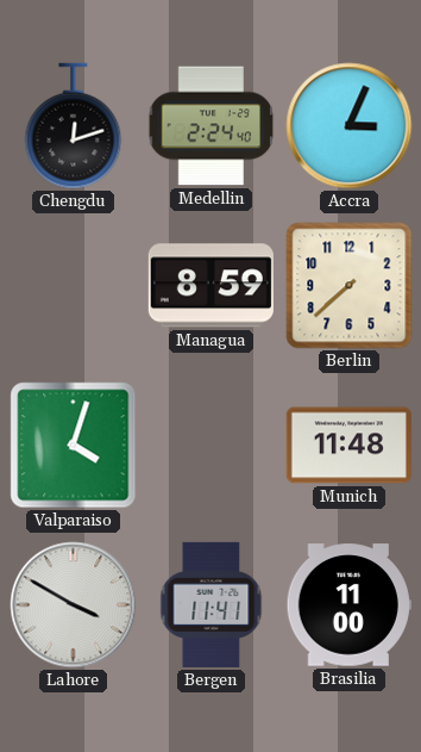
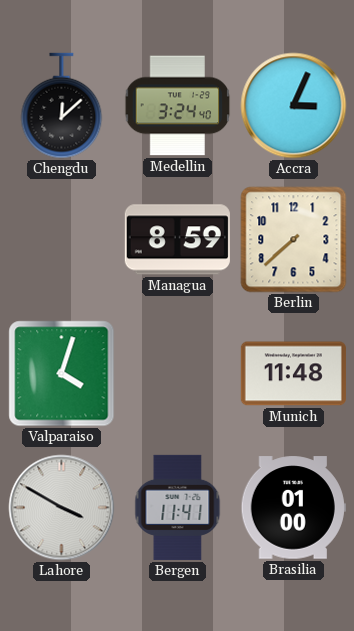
Chengdu: 12:12 -> 12:08
Medellin: 2:24 -> 3:24
Brasilia: 11:00 -> 01:00
